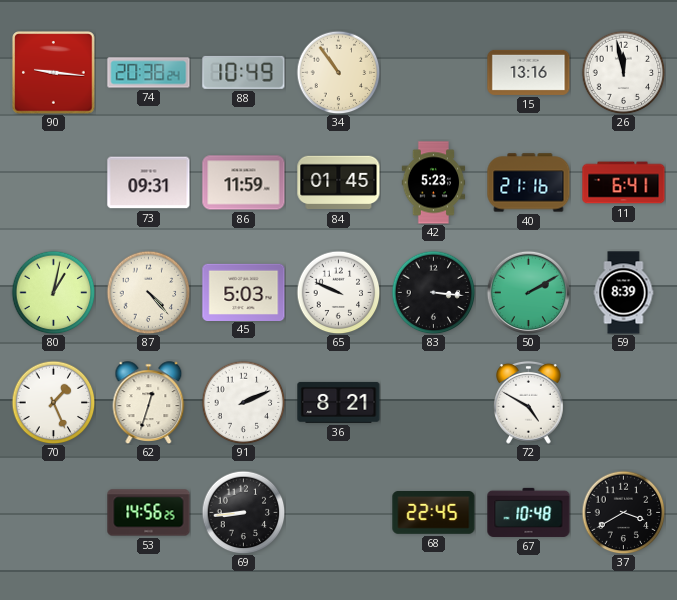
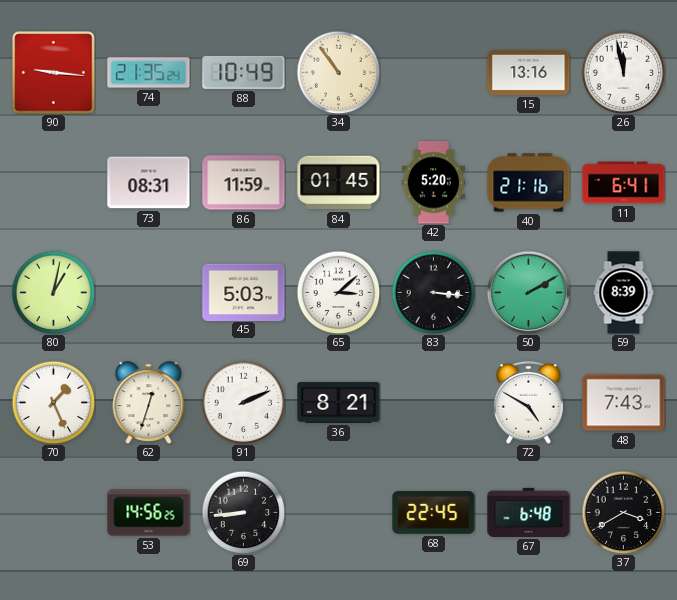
74: 20:38 -> 21:35
73: 09:31 -> 08:31
42: 5:23 -> 5:20
87: 4:23 -> none
65: 9:49 -> 3:08
48: none -> 7:43
67: 10:48 -> 6:48
